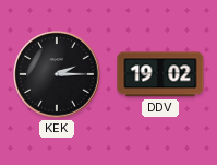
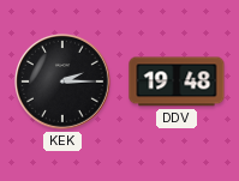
DDV: 19:02 -> 19:48
